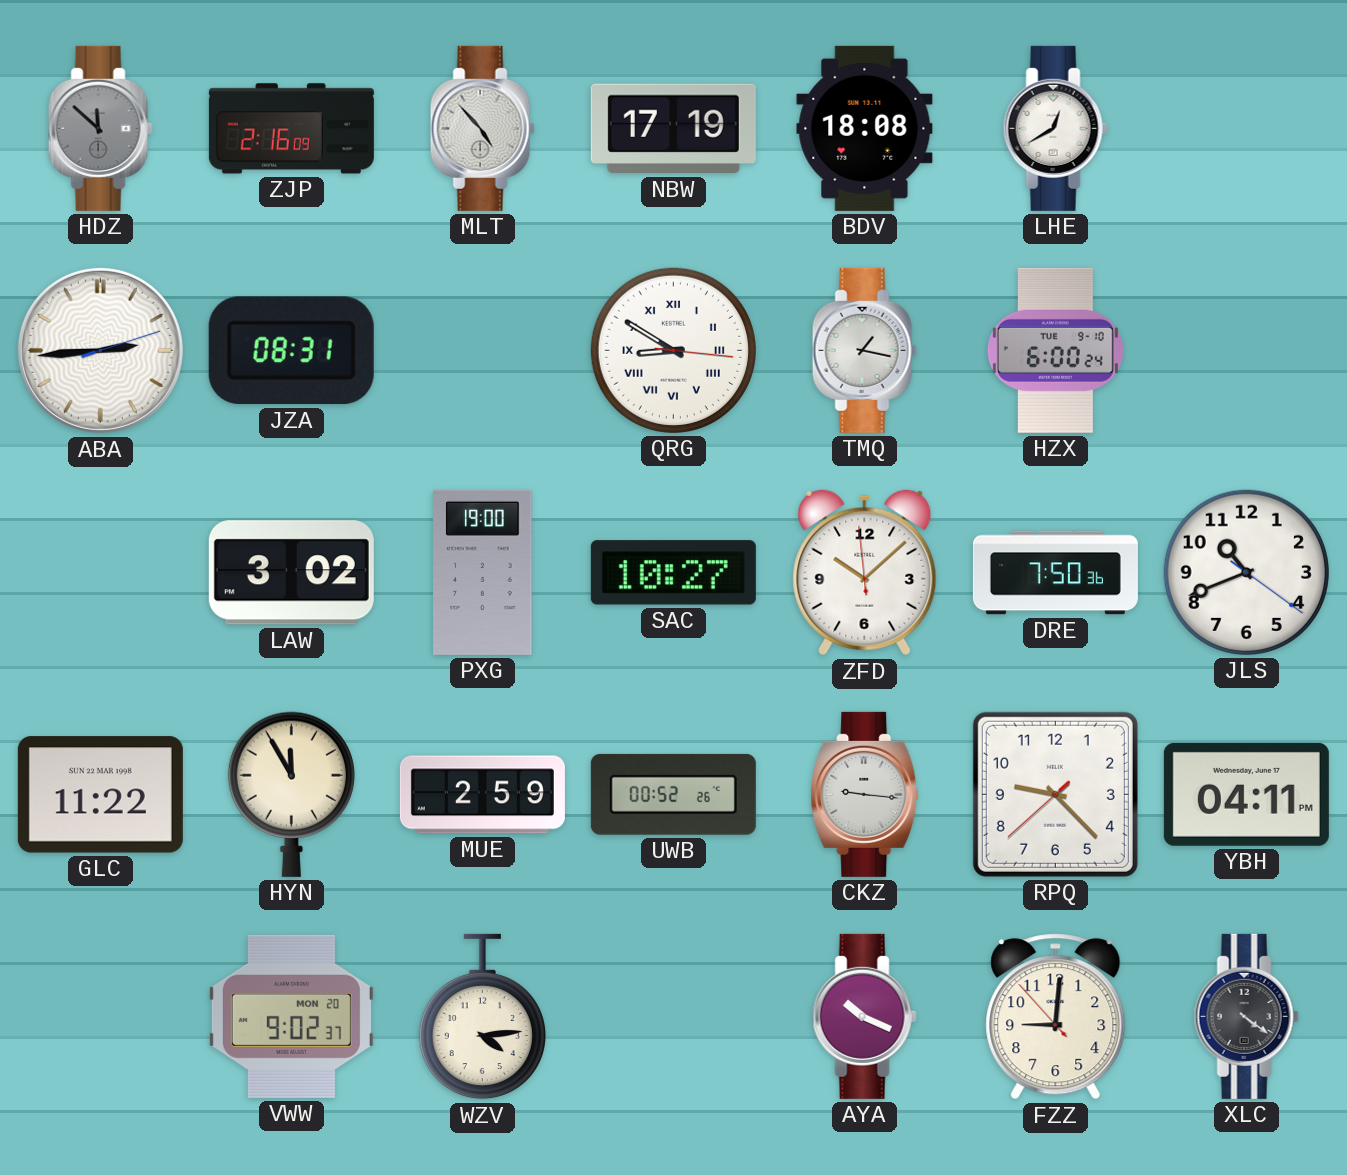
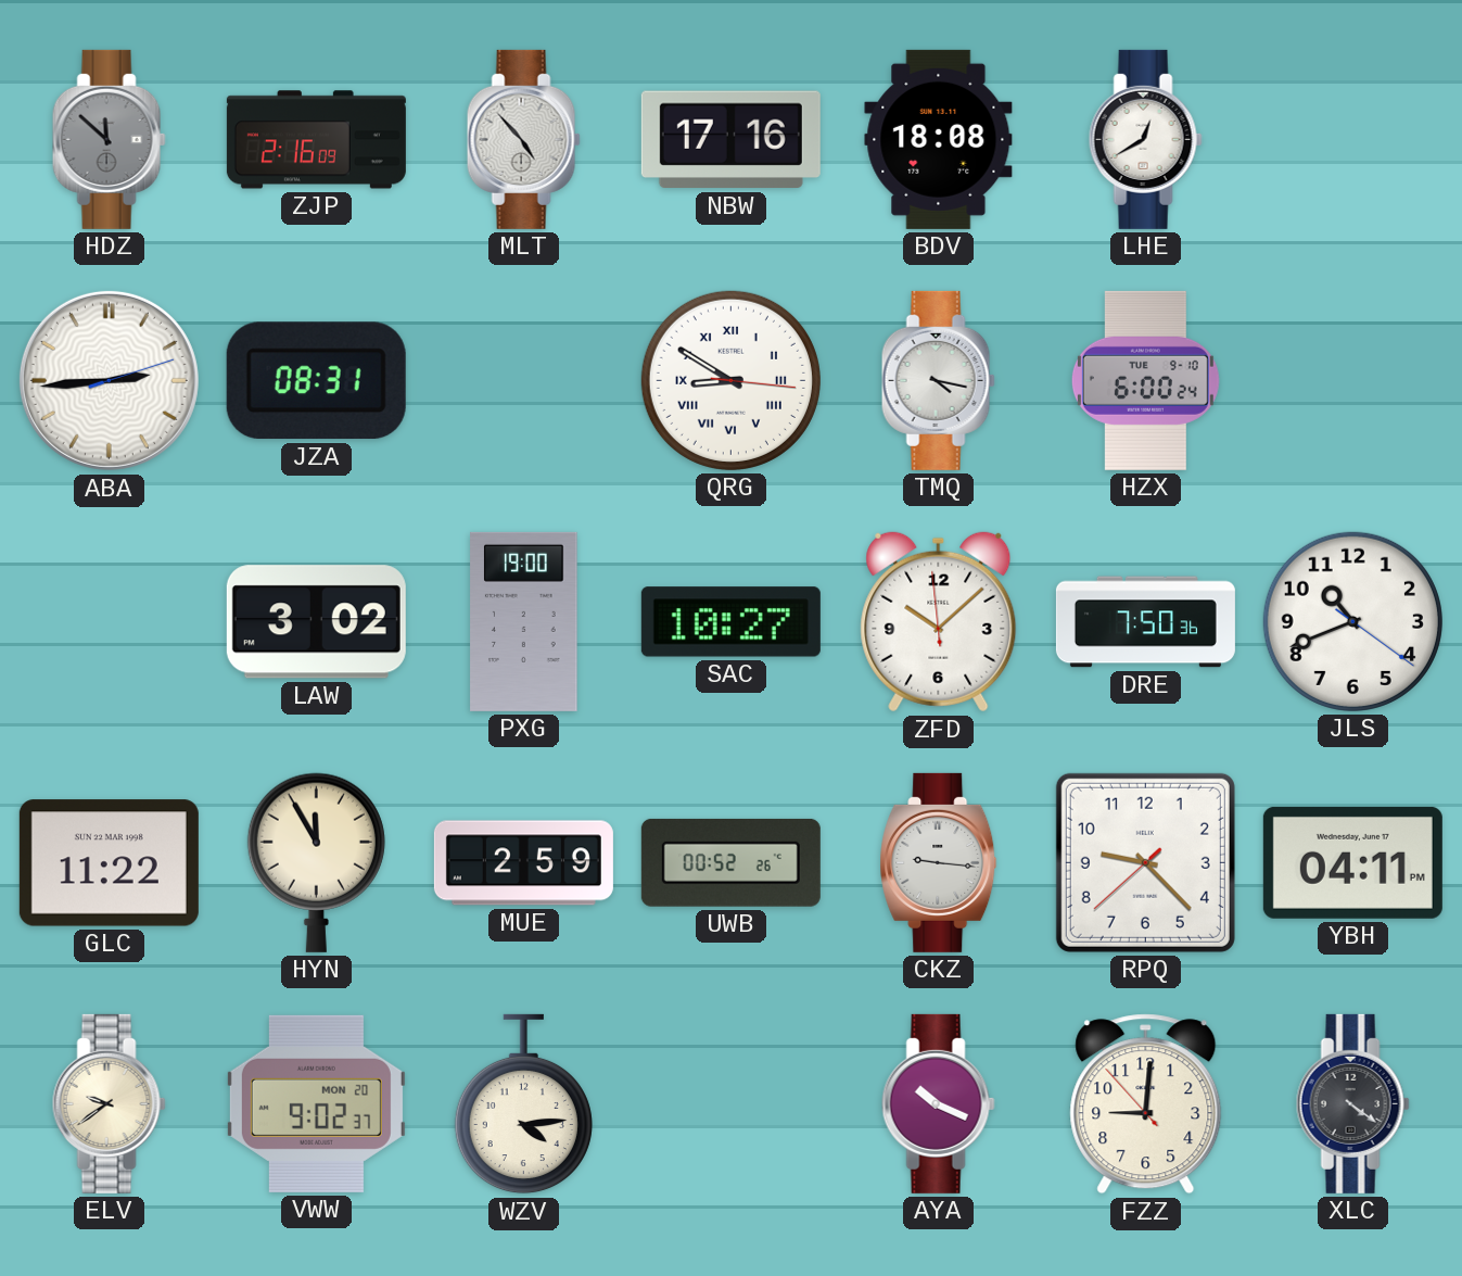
NBW: 17:19 -> 17:16
TMQ: 1:17 -> 4:17
ELV: none -> 9:39
